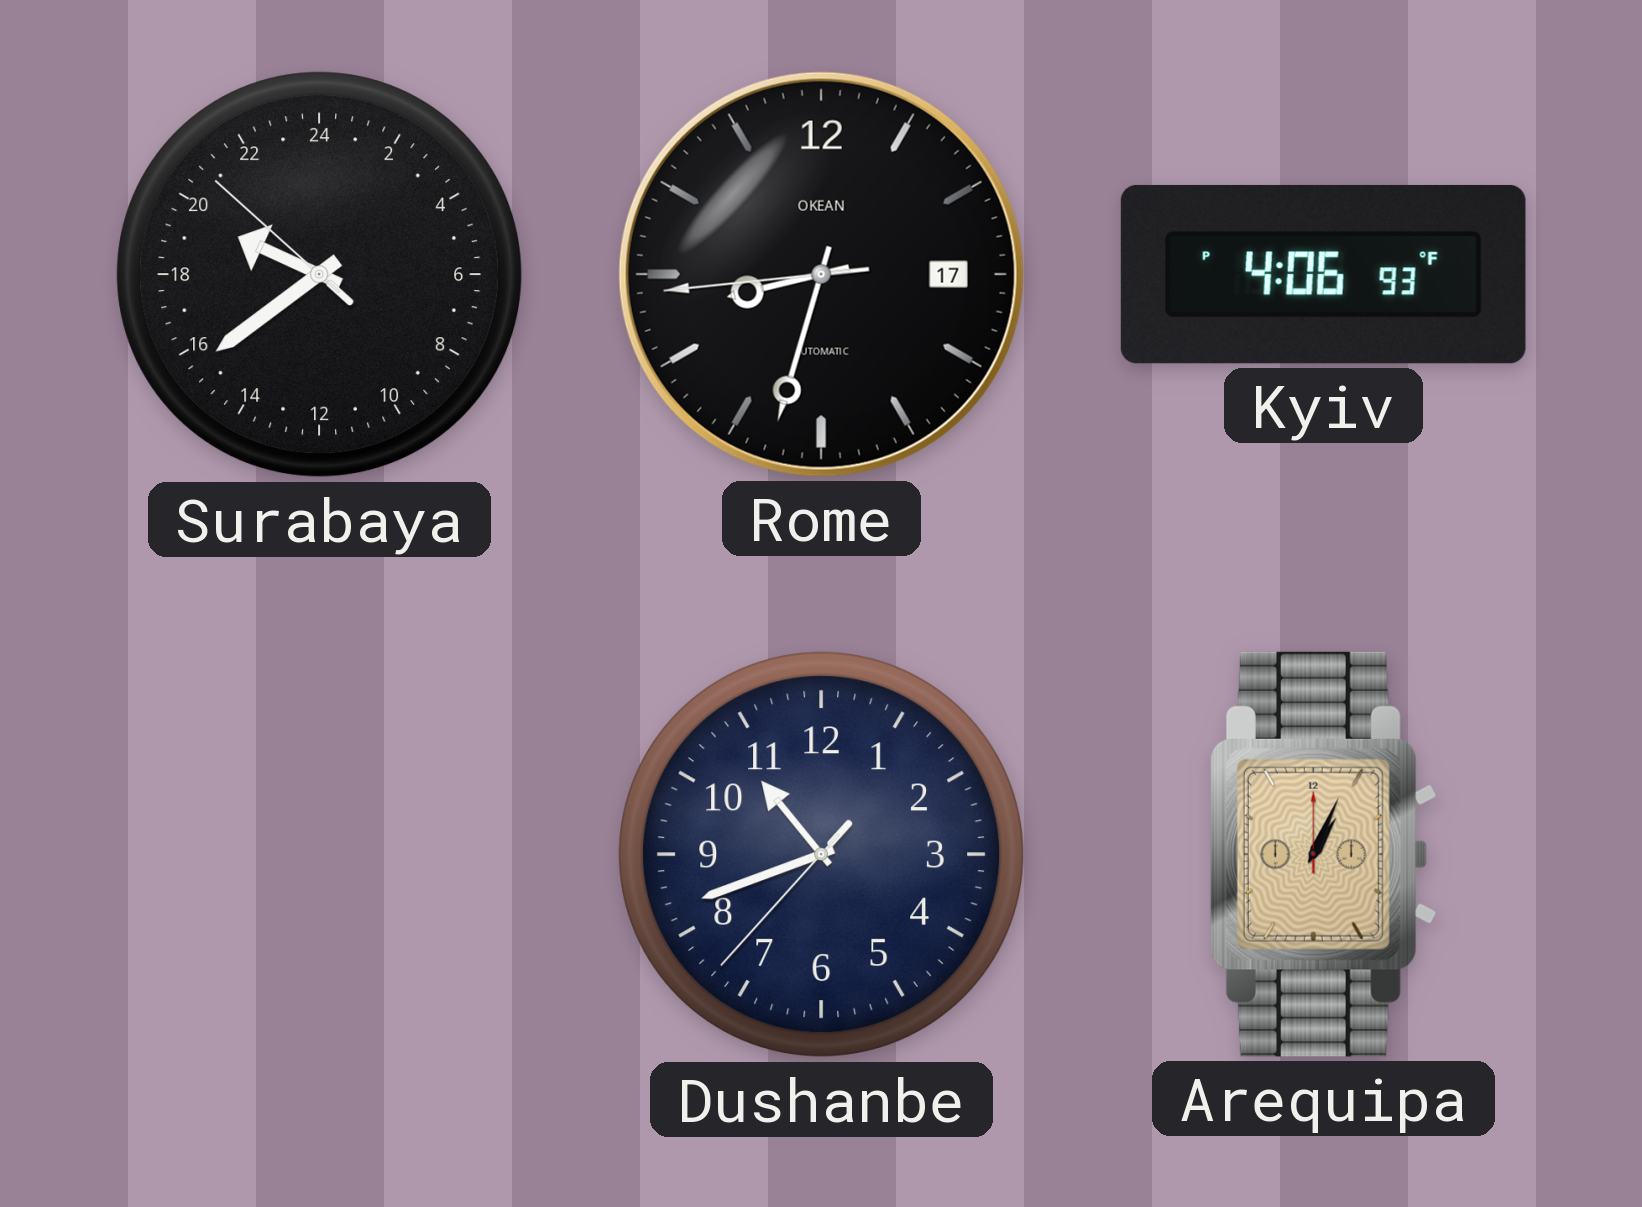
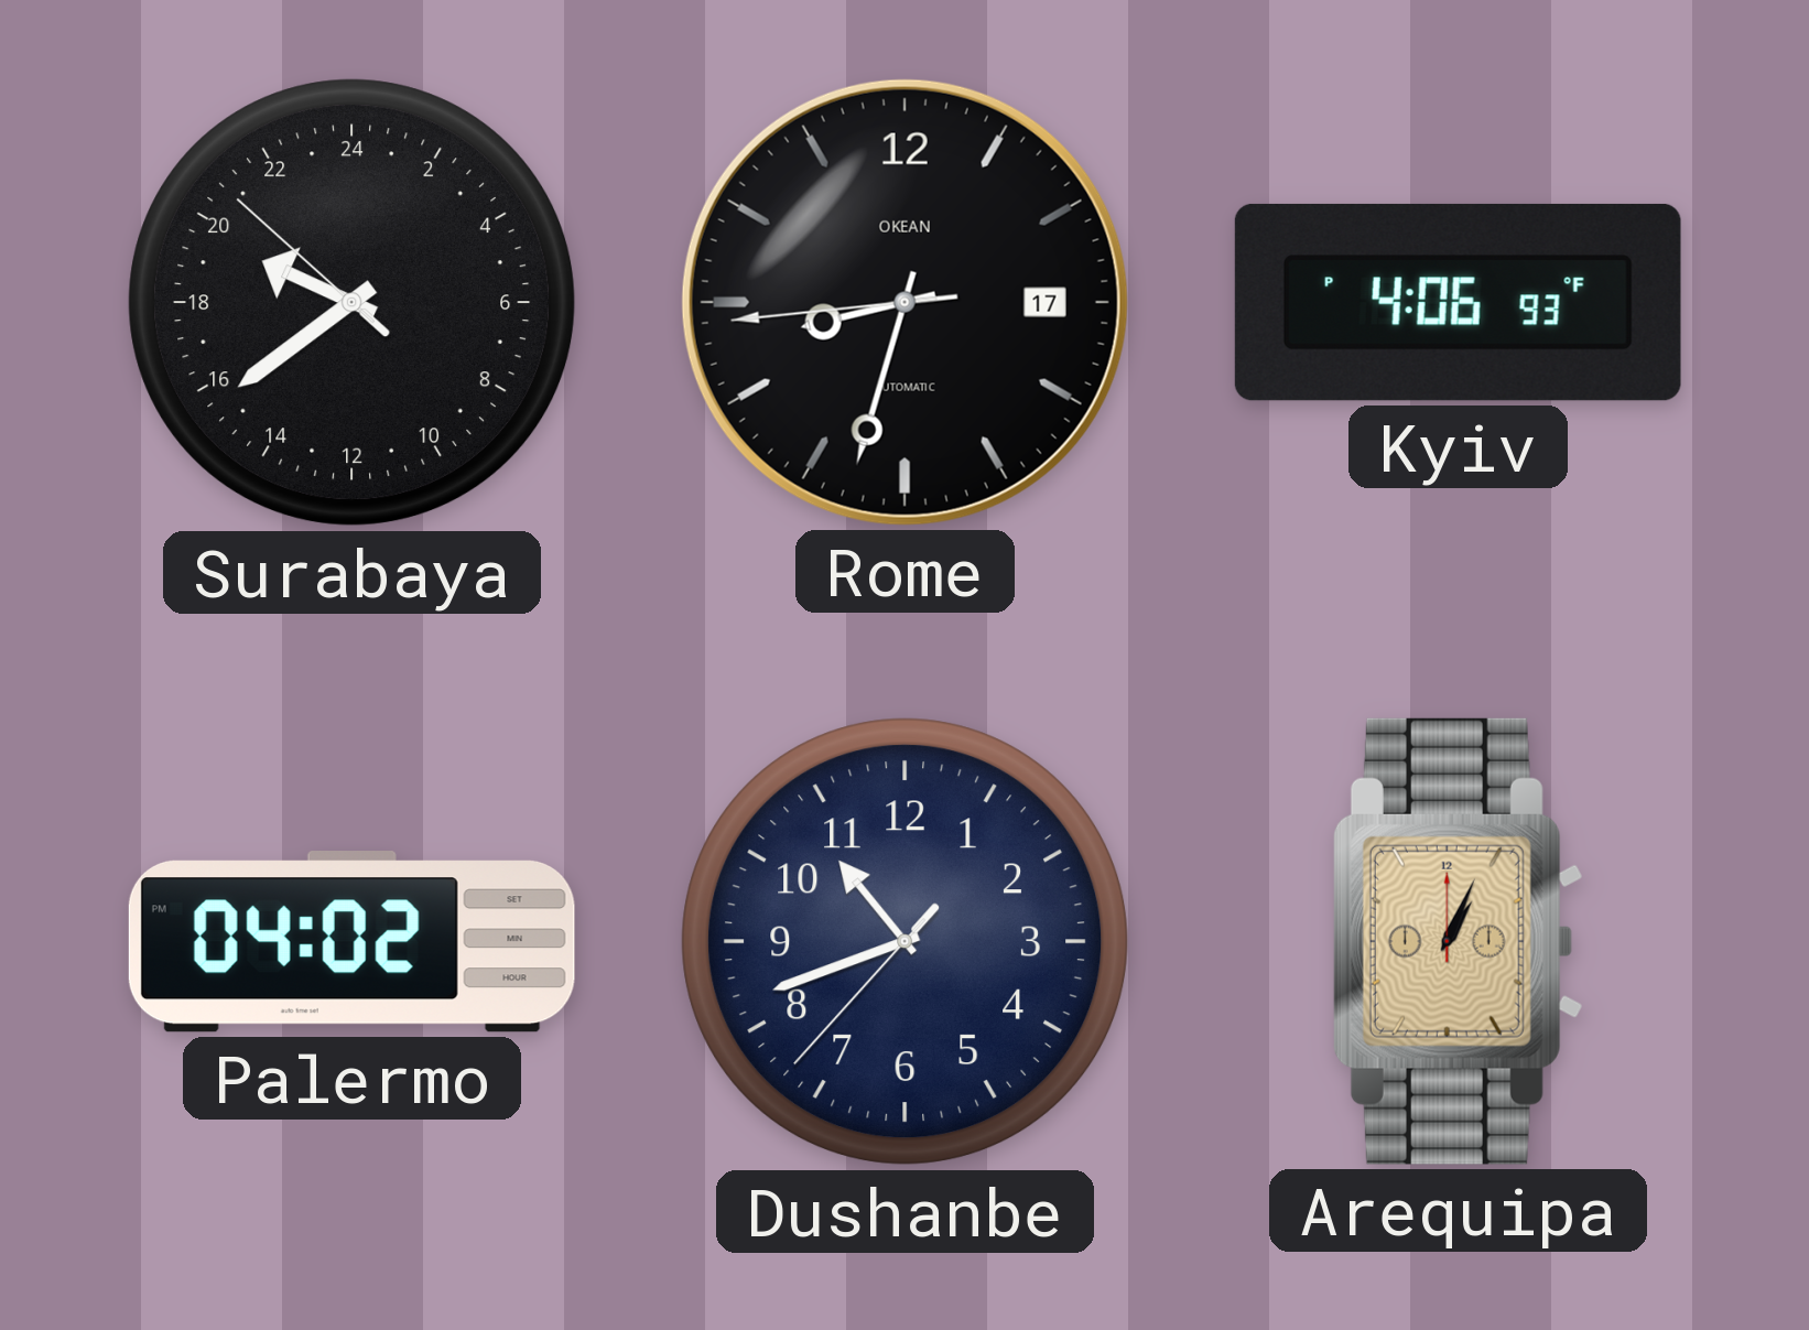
Palermo: none -> 04:02
